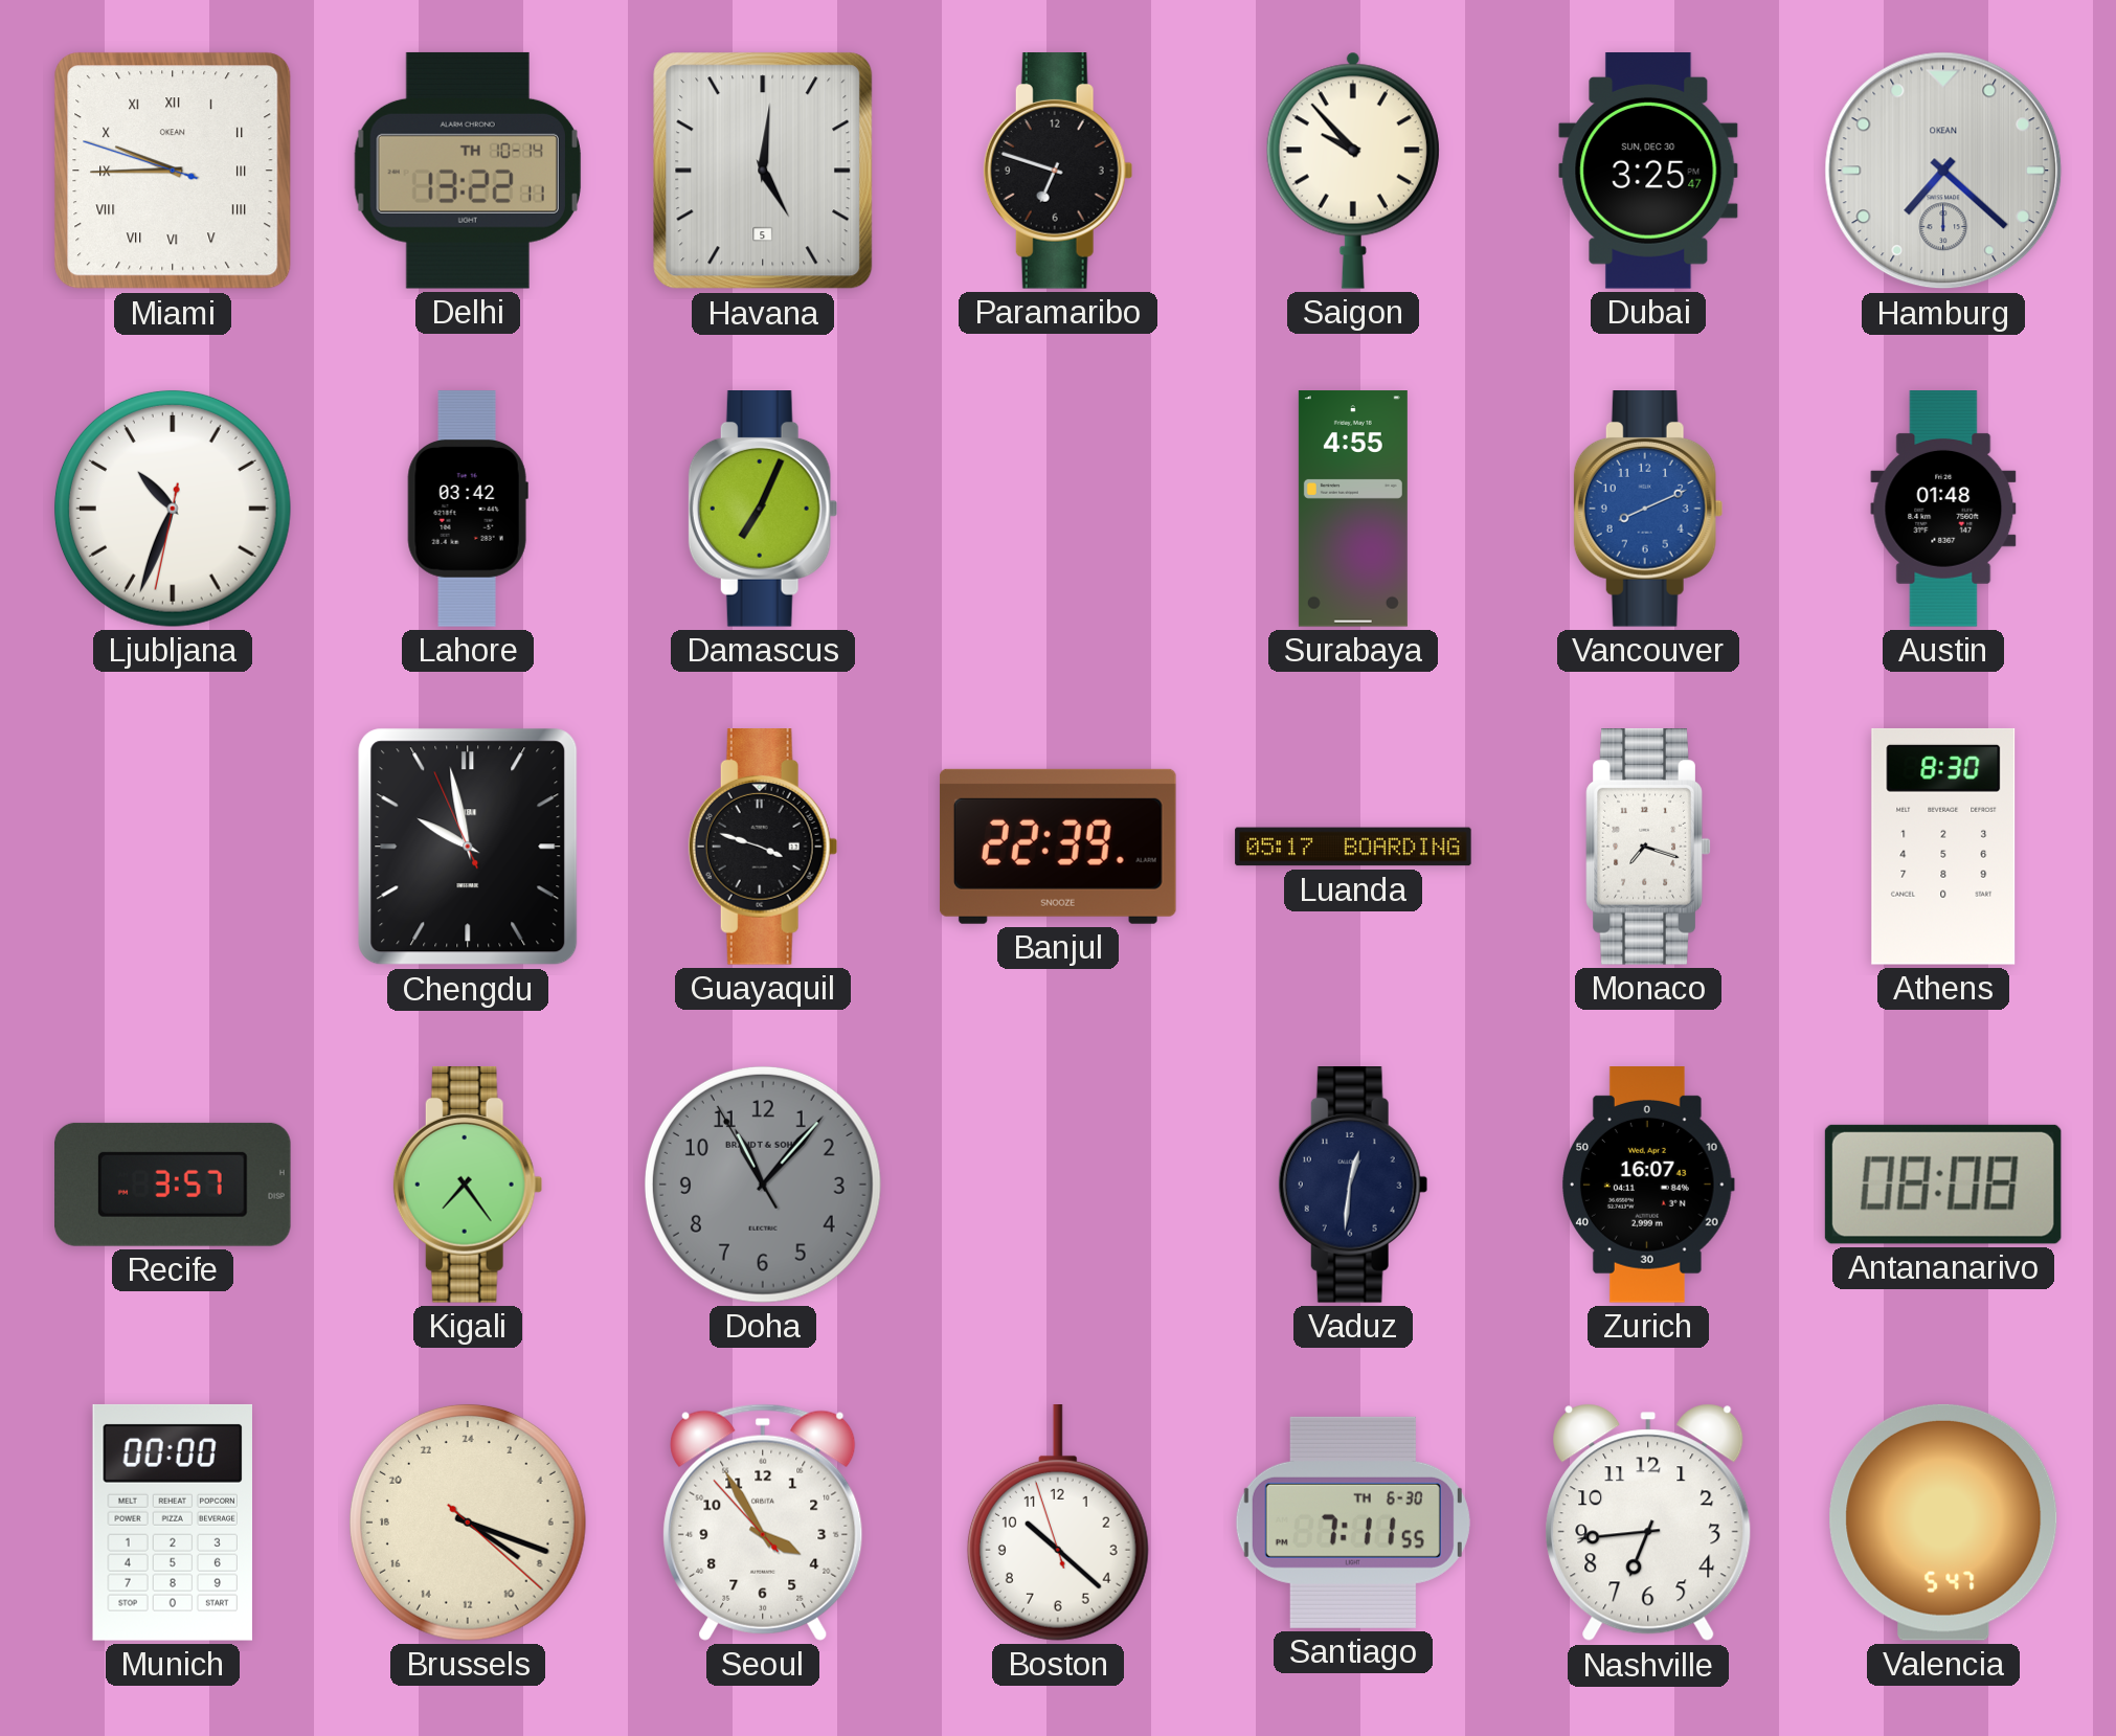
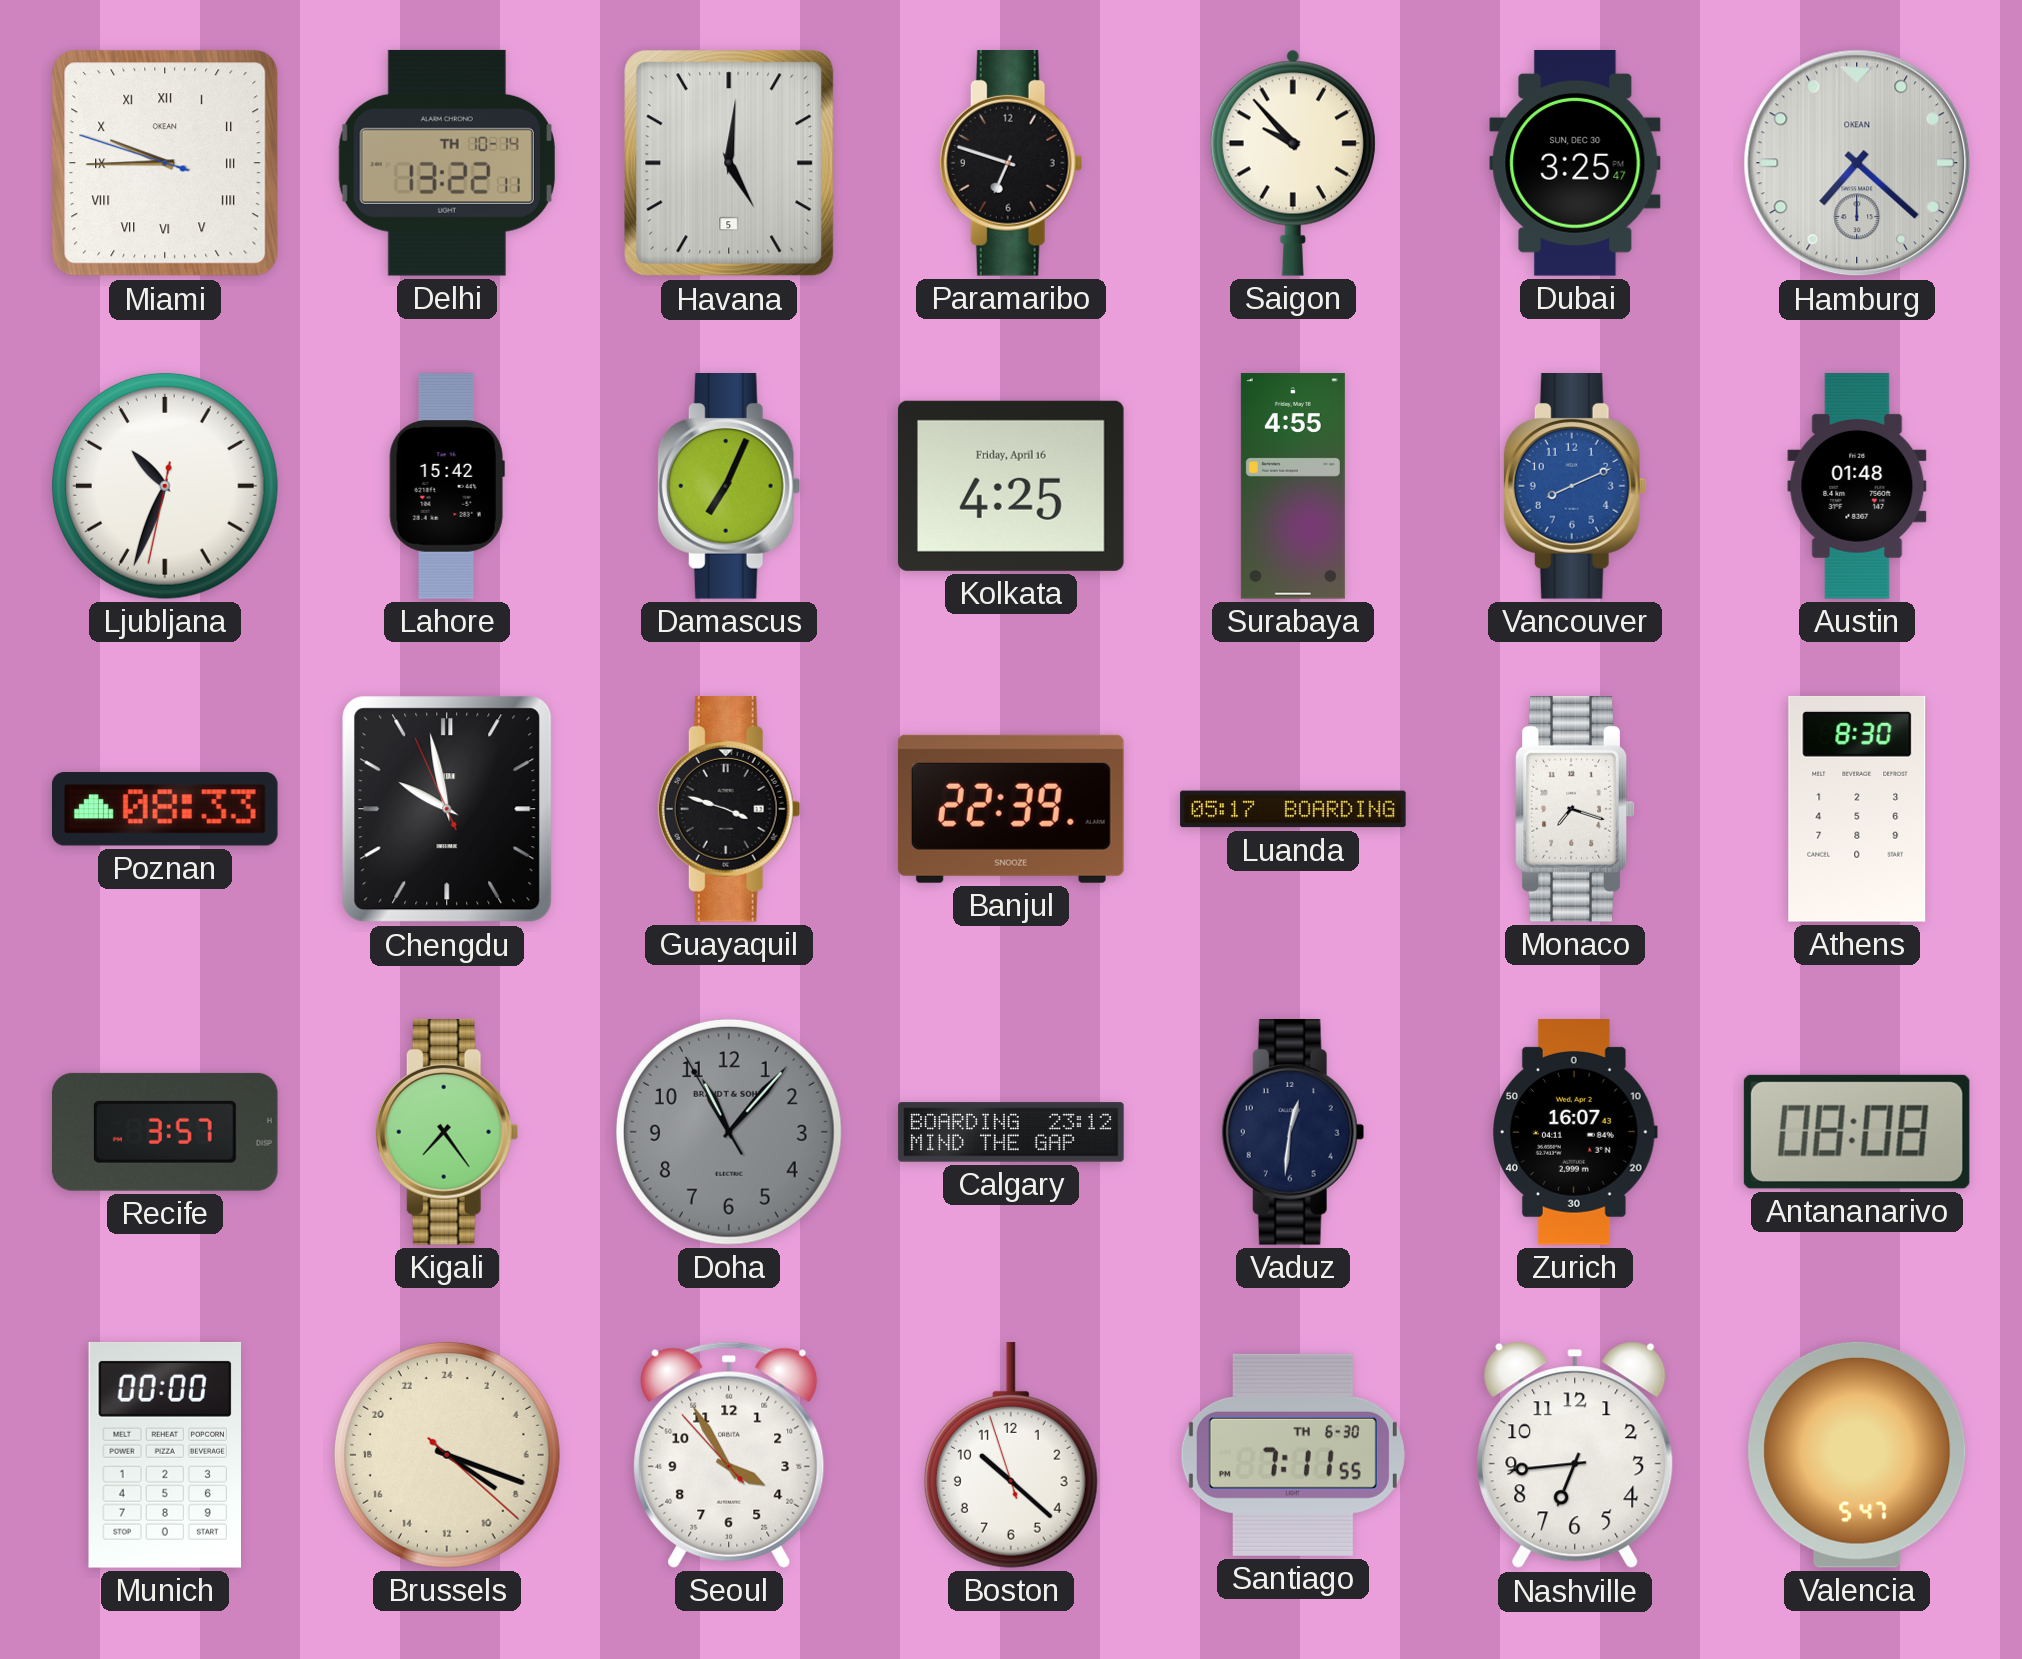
Lahore: 03:42 -> 15:42
Kolkata: none -> 4:25
Poznan: none -> 08:33
Calgary: none -> 23:12
